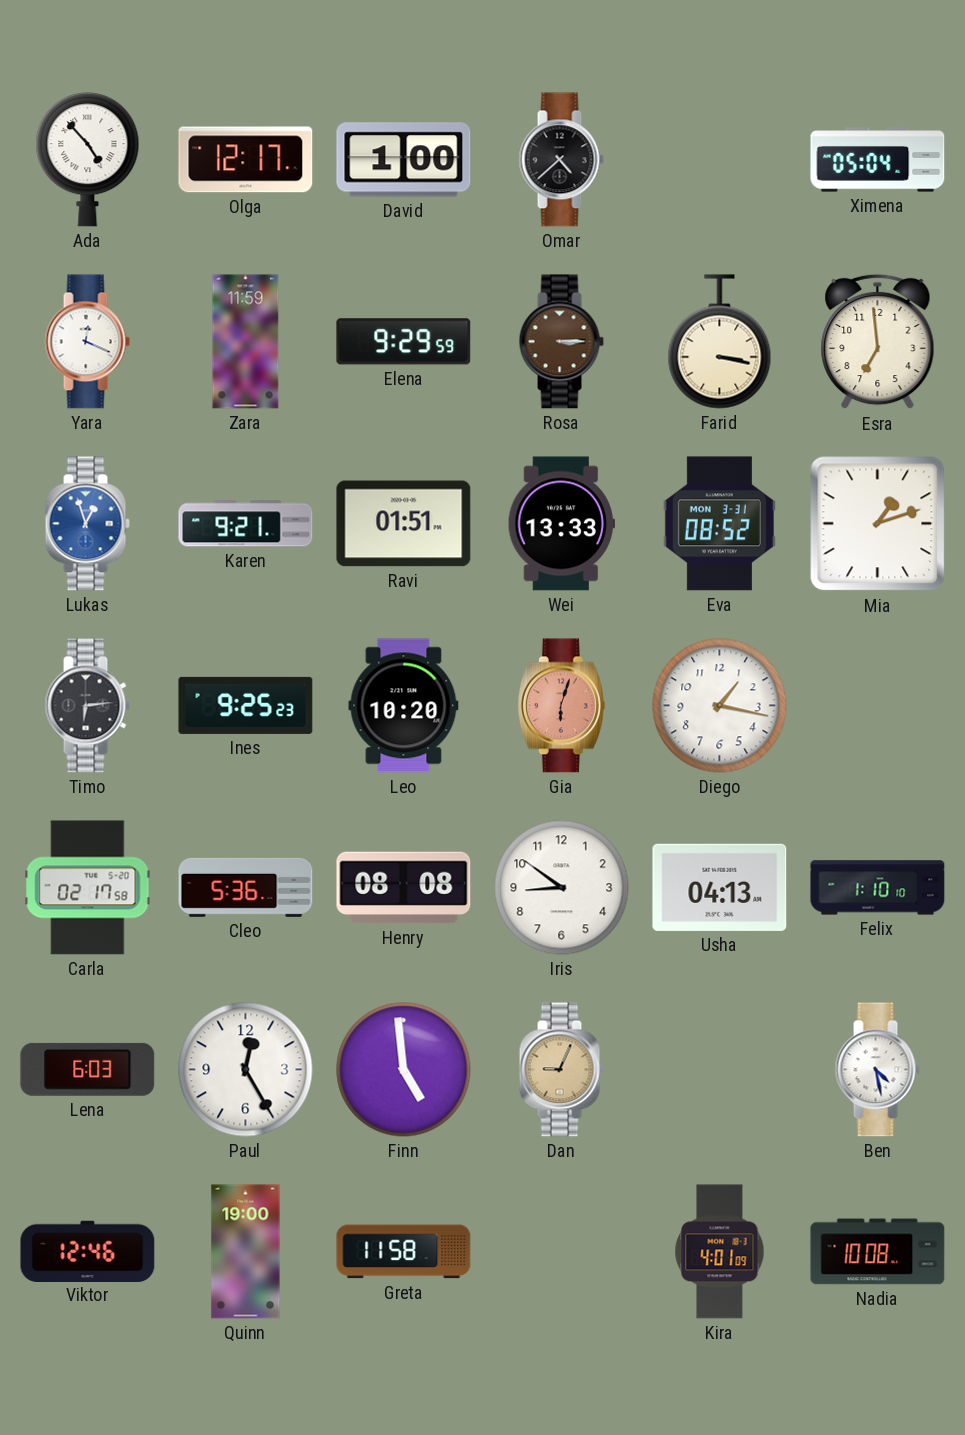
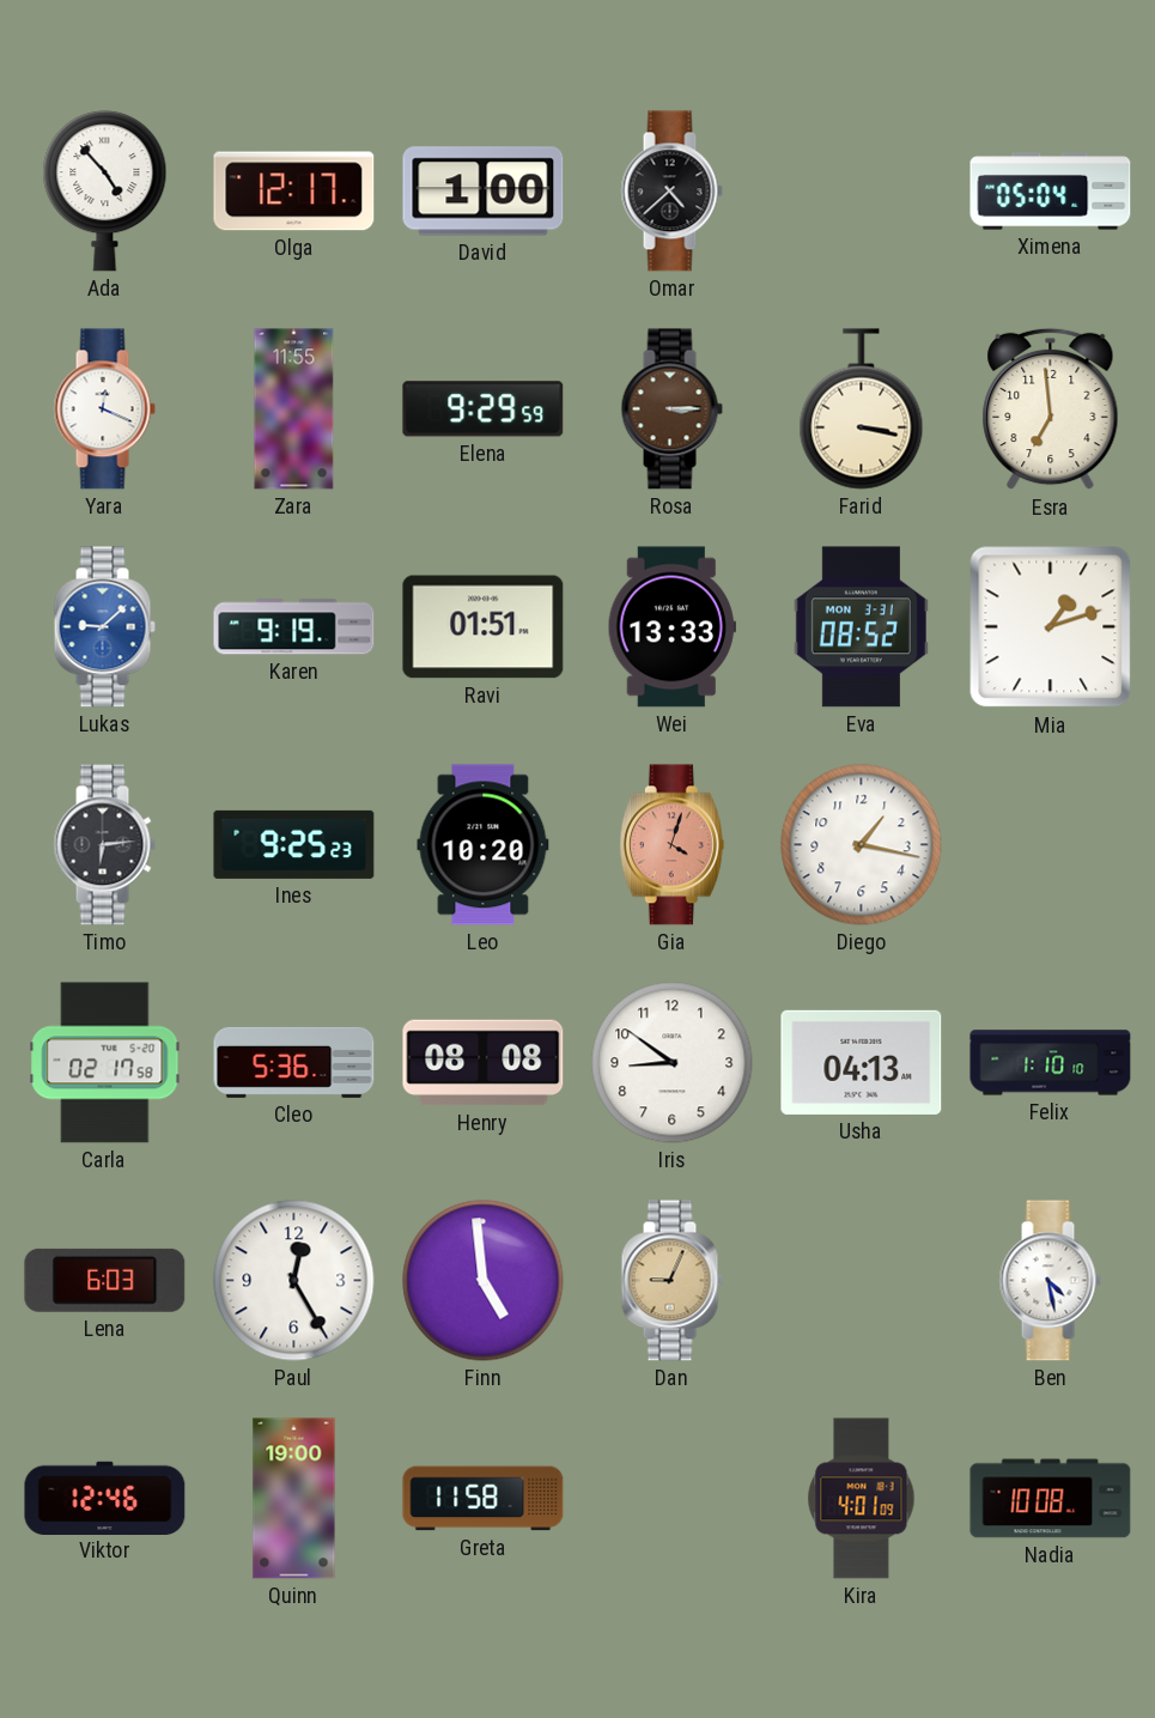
Zara: 11:59 -> 11:55
Lukas: 12:57 -> 9:08
Karen: 9:21 -> 9:19
Gia: 6:03 -> 4:03
